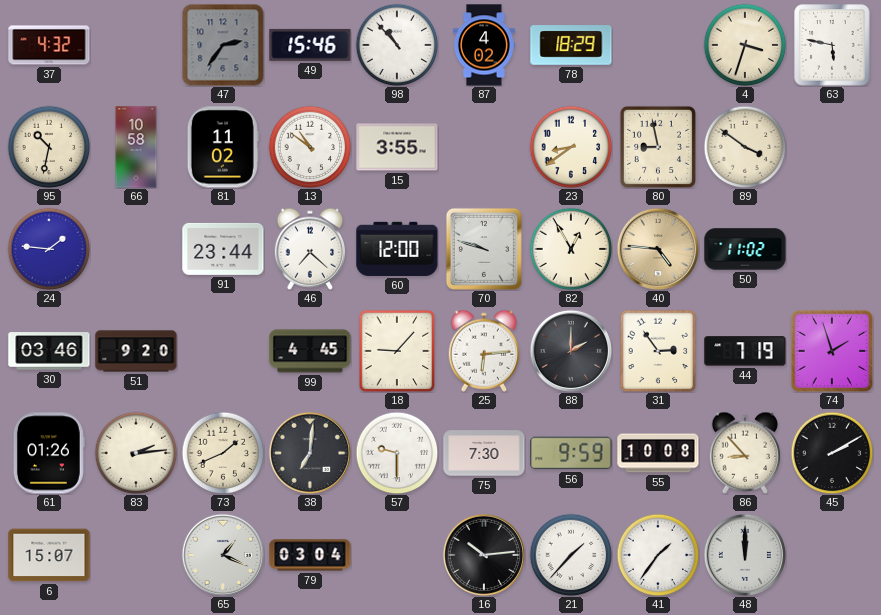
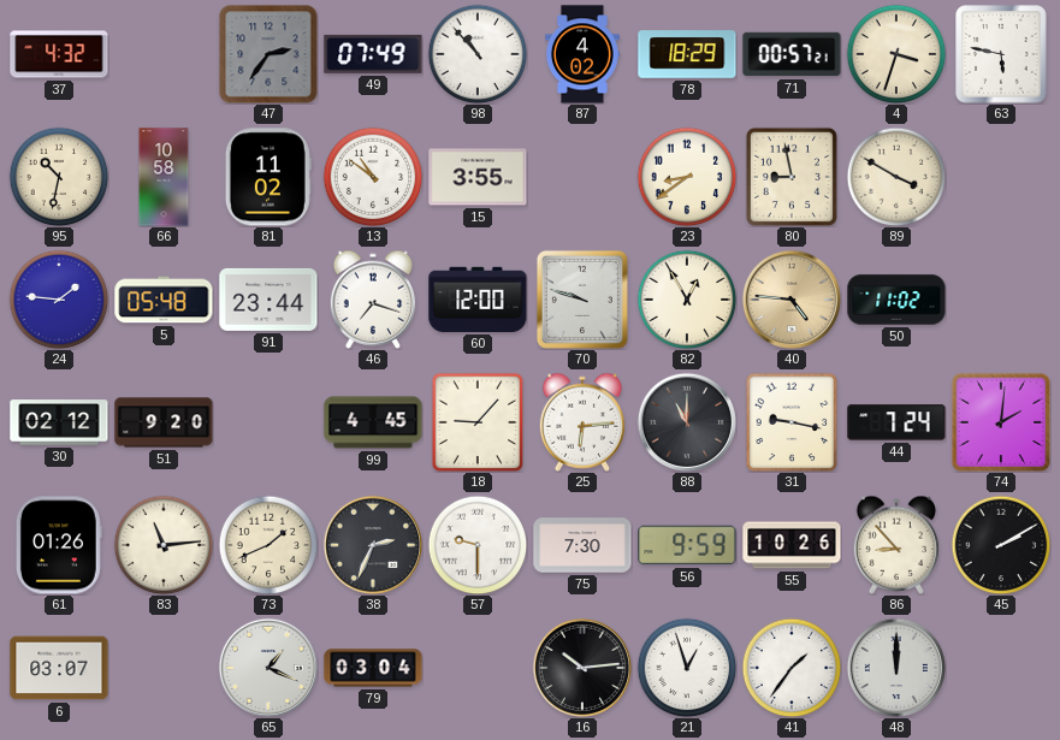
49: 15:46 -> 07:49
71: none -> 00:57
89: 3:51 -> 3:50
5: none -> 05:48
46: 7:22 -> 7:18
30: 03:46 -> 02:12
88: 2:00 -> 11:00
31: 2:54 -> 9:17
44: 7:19 -> 7:24
74: 1:57 -> 2:01
83: 2:14 -> 11:14
38: 7:01 -> 2:34
55: 10:08 -> 10:26
6: 15:07 -> 03:07
21: 1:37 -> 12:57
